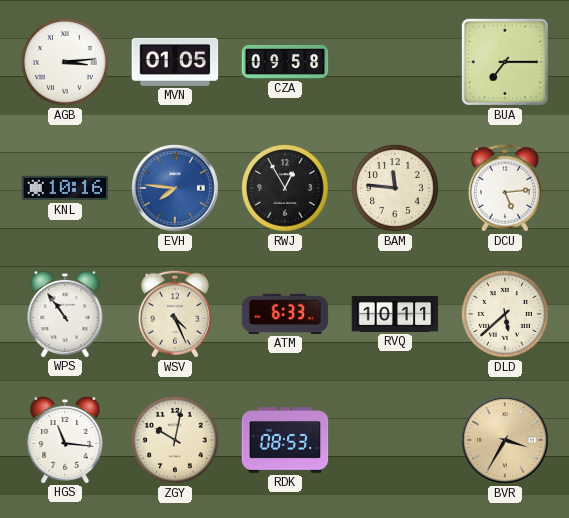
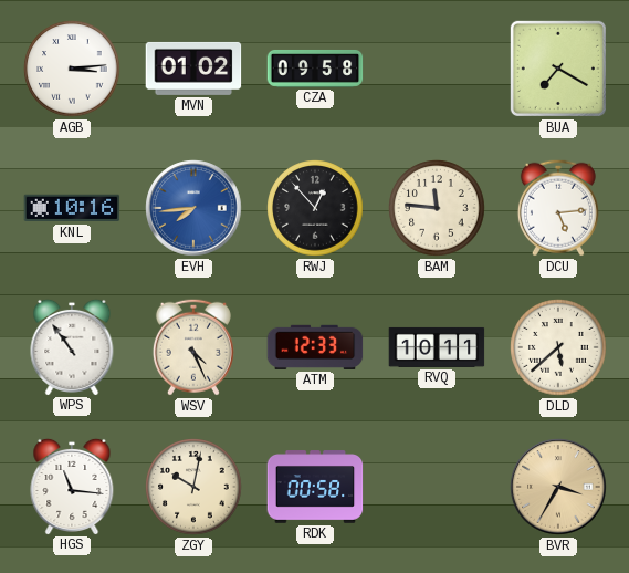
MVN: 01:05 -> 01:02
BUA: 7:15 -> 7:20
EVH: 7:46 -> 7:44
RWJ: 12:55 -> 12:53
ATM: 6:33 -> 12:33
RDK: 08:53 -> 00:58
